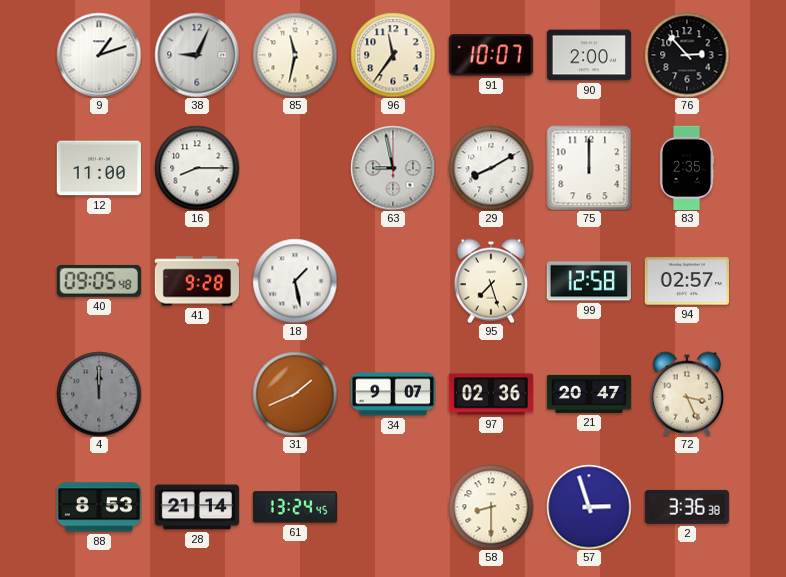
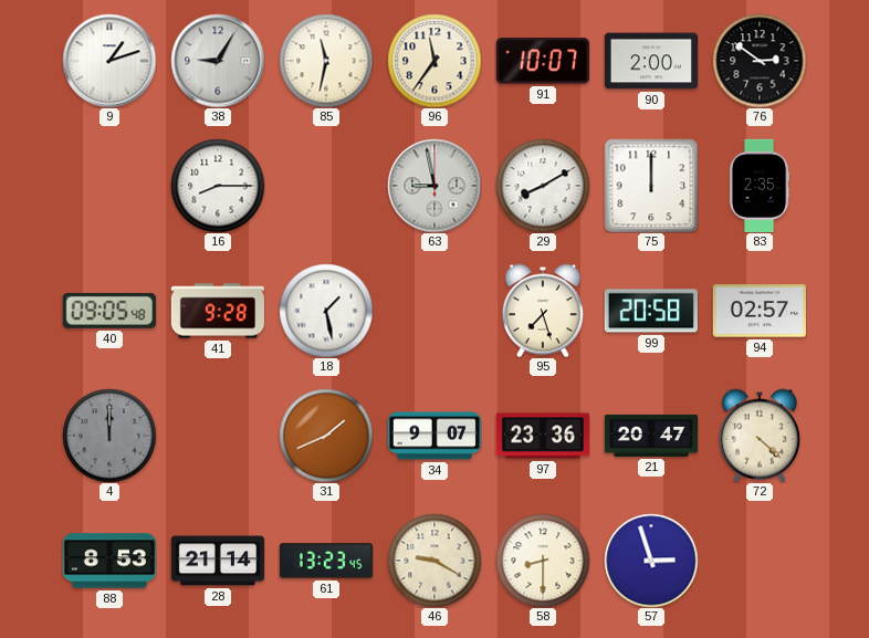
38: 9:04 -> 9:05
76: 2:53 -> 2:51
12: 11:00 -> none
99: 12:58 -> 20:58
97: 02:36 -> 23:36
72: 3:26 -> 4:22
61: 13:24 -> 13:23
46: none -> 9:20
2: 3:36 -> none
